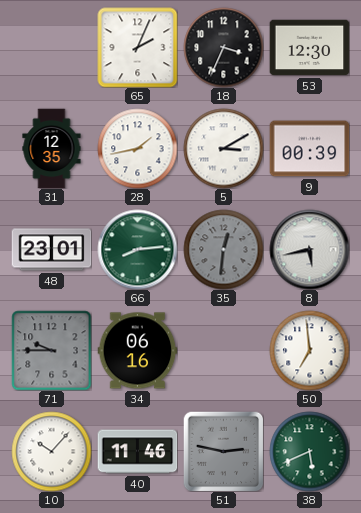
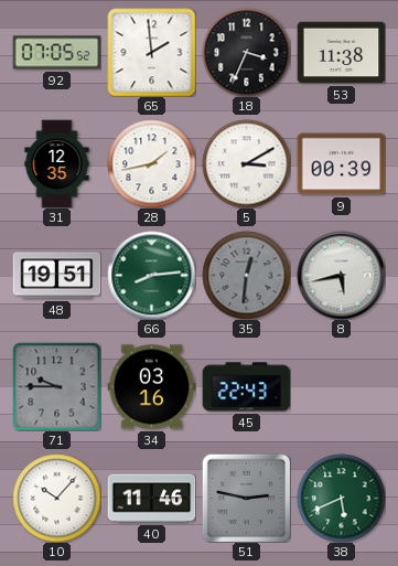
92: none -> 07:05
65: 2:04 -> 1:59
53: 12:30 -> 11:38
48: 23:01 -> 19:51
34: 06:16 -> 03:16
45: none -> 22:43
50: 6:59 -> none
